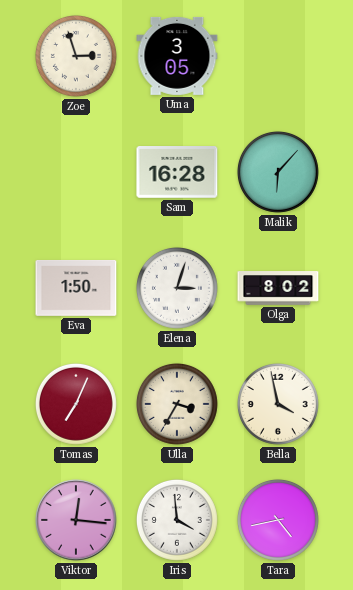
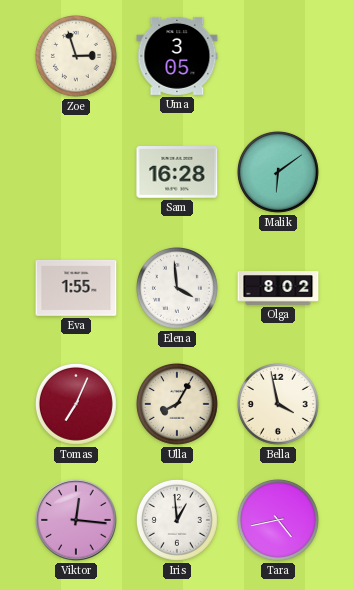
Malik: 6:07 -> 6:09
Eva: 1:50 -> 1:55
Elena: 3:03 -> 3:59
Ulla: 3:35 -> 8:05
Iris: 3:59 -> 12:59
